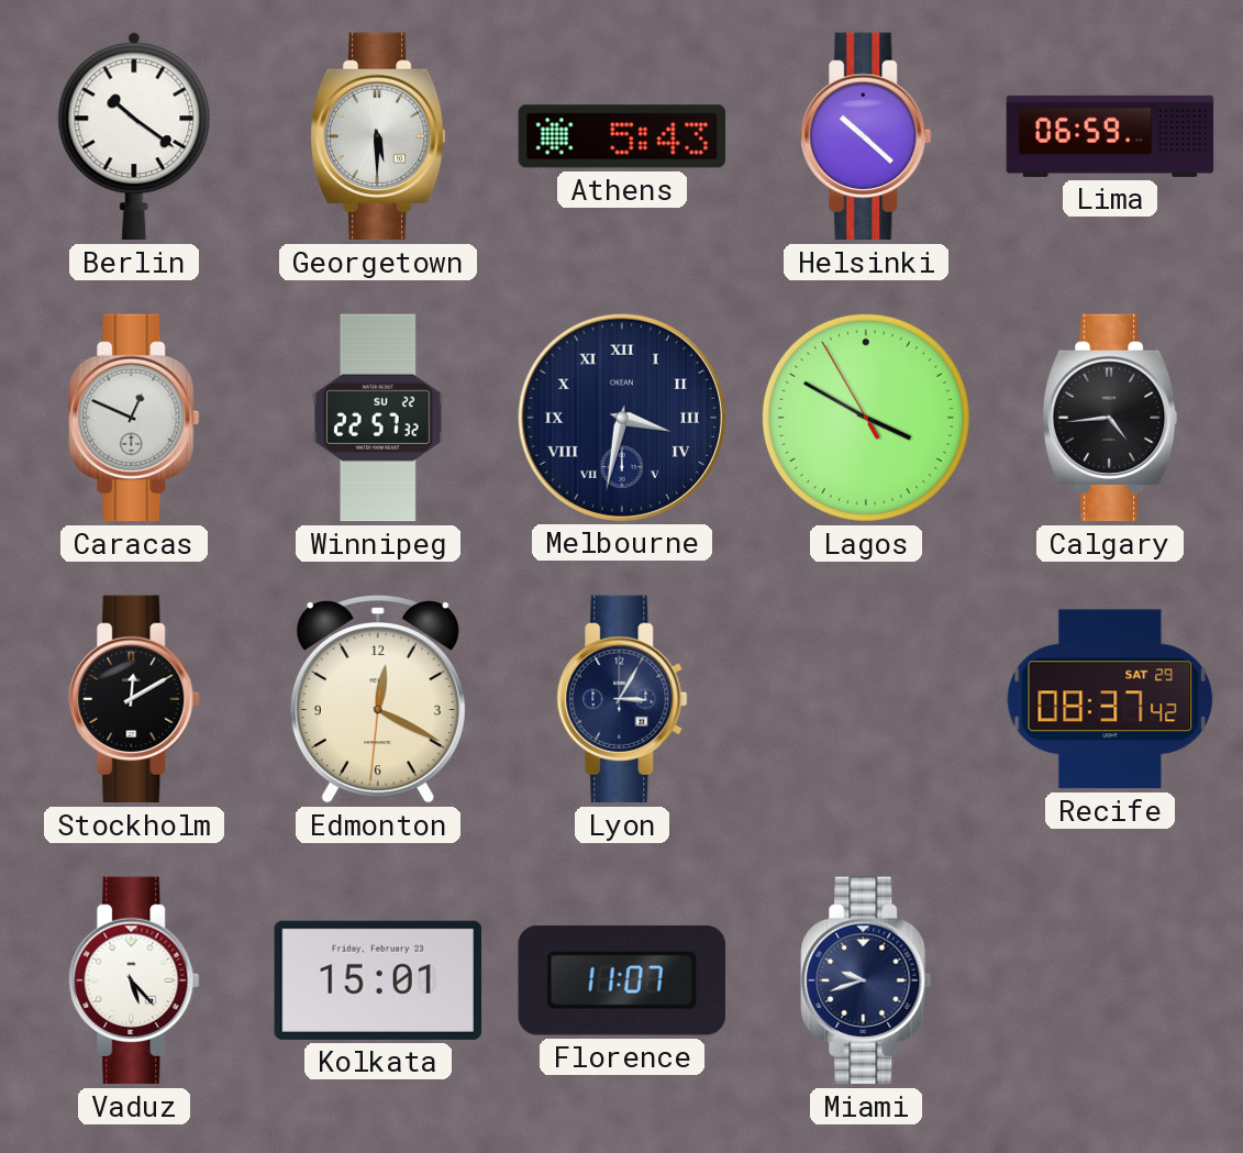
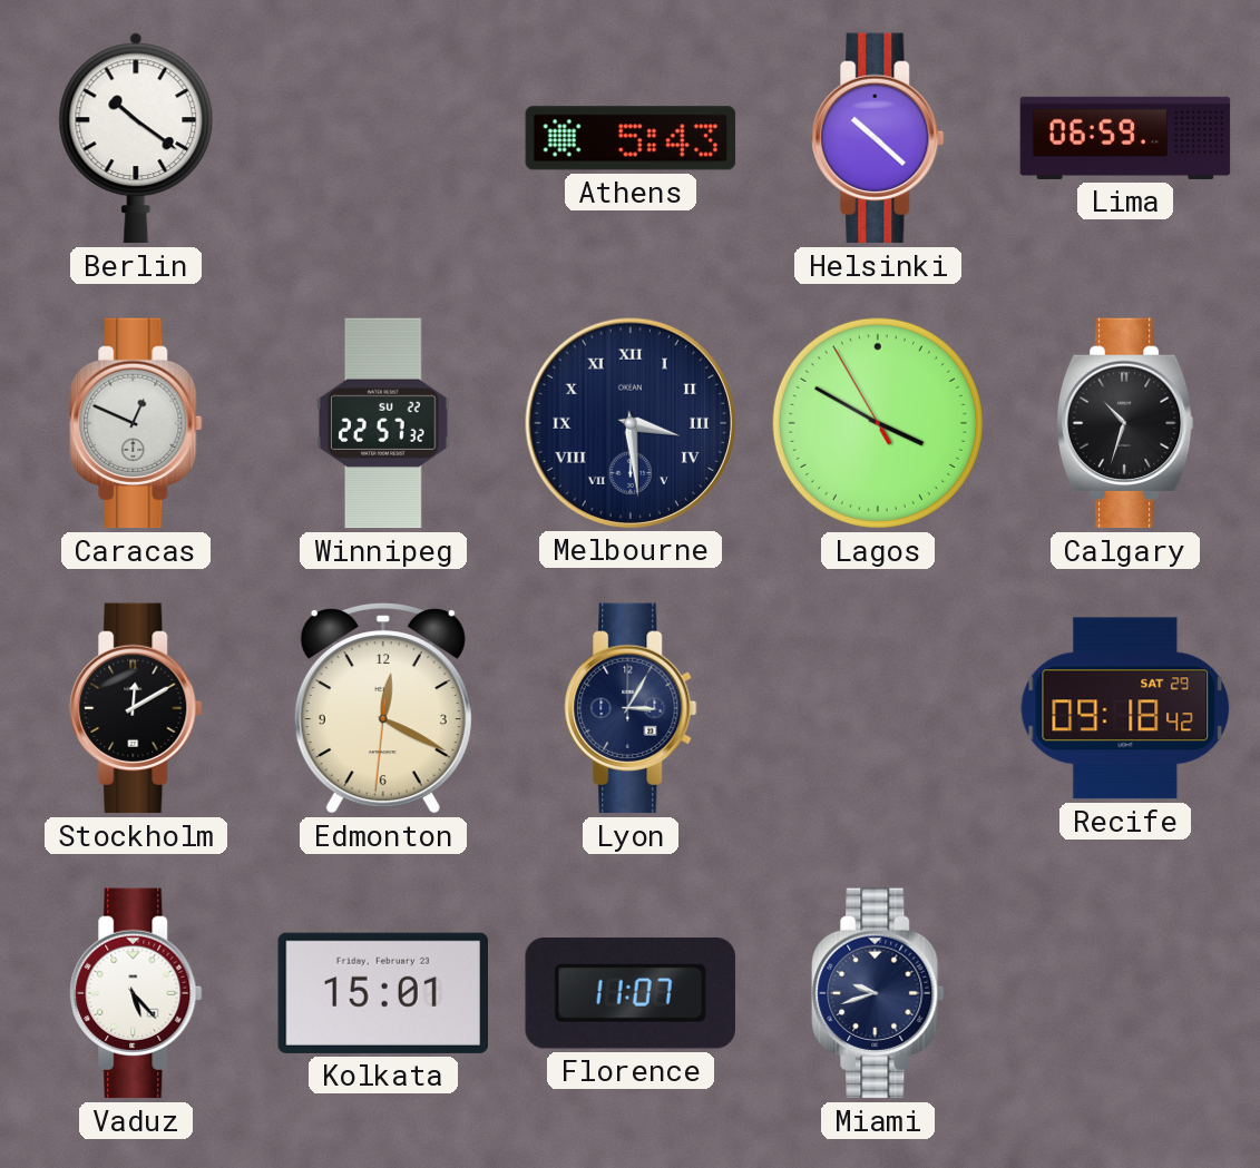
Georgetown: 5:30 -> none
Melbourne: 3:32 -> 3:29
Calgary: 4:44 -> 10:33
Recife: 08:37 -> 09:18
